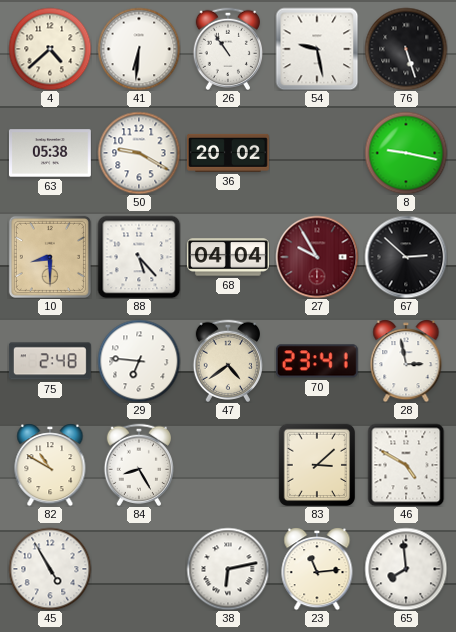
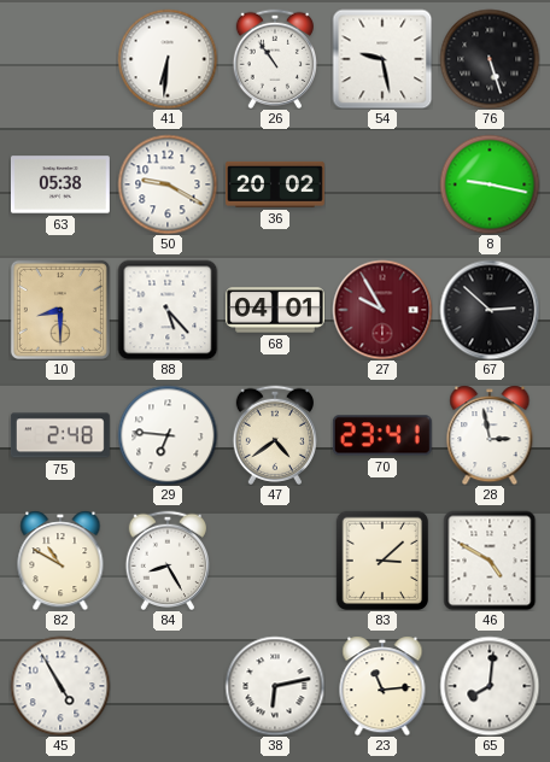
4: 4:38 -> none
68: 04:04 -> 04:01
65: 7:59 -> 8:01
